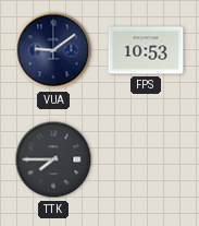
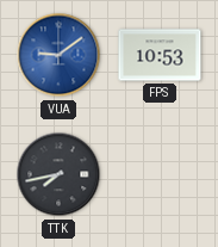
VUA dial: navy -> blue
TTK: 7:45 -> 7:43
